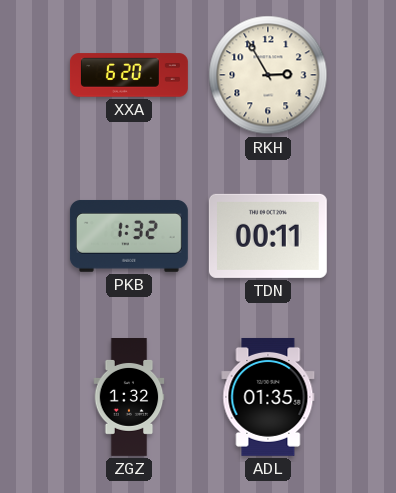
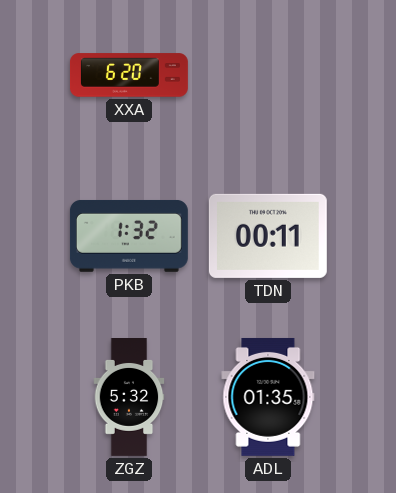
RKH: 2:55 -> none
ZGZ: 1:32 -> 5:32
